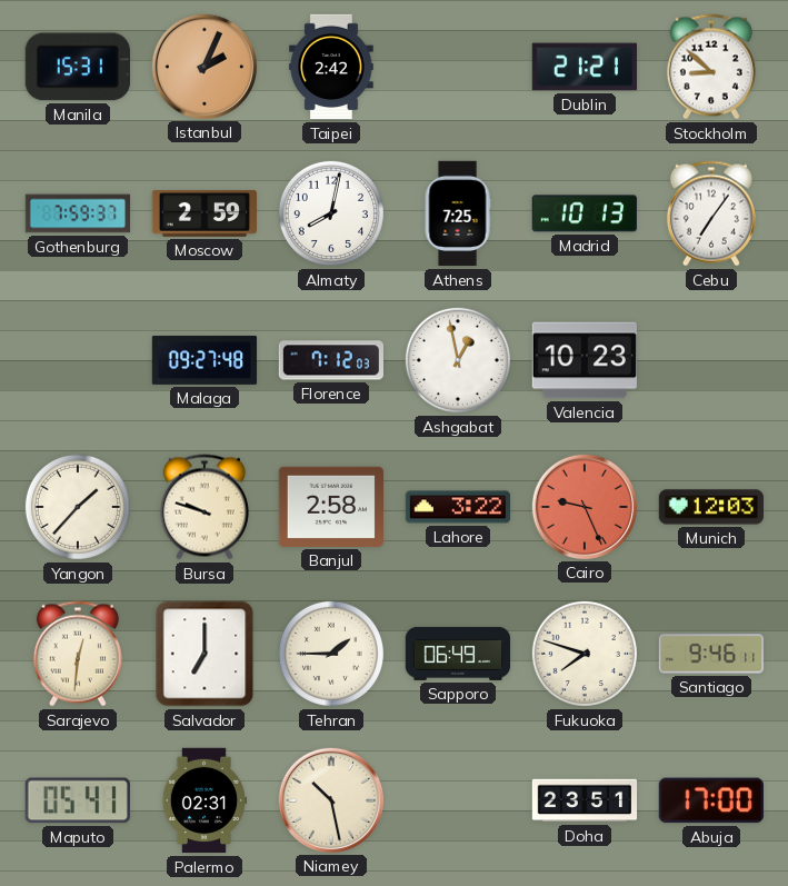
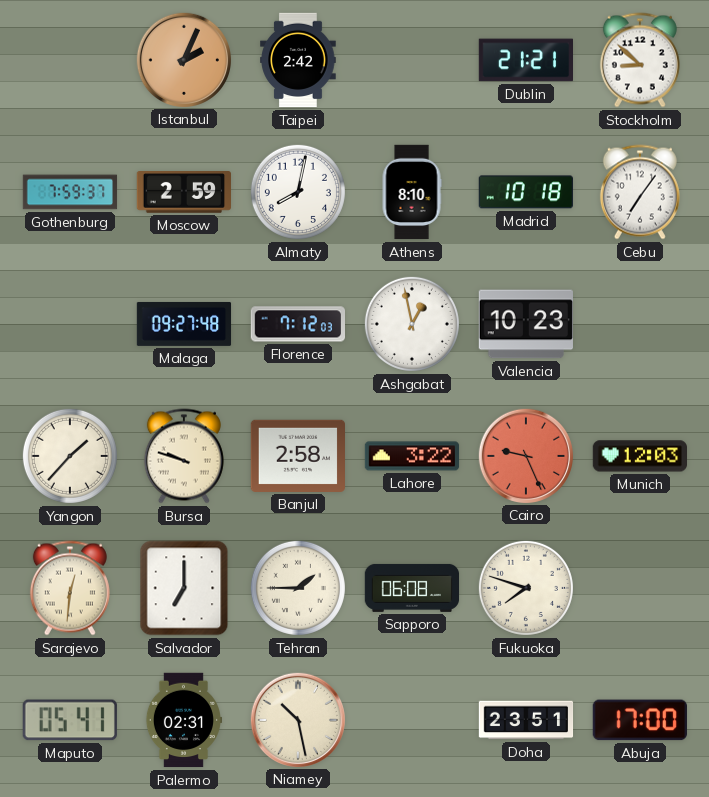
Manila: 15:31 -> none
Athens: 7:25 -> 8:10
Madrid: 10:13 -> 10:18
Sapporo: 06:49 -> 06:08
Santiago: 9:46 -> none
